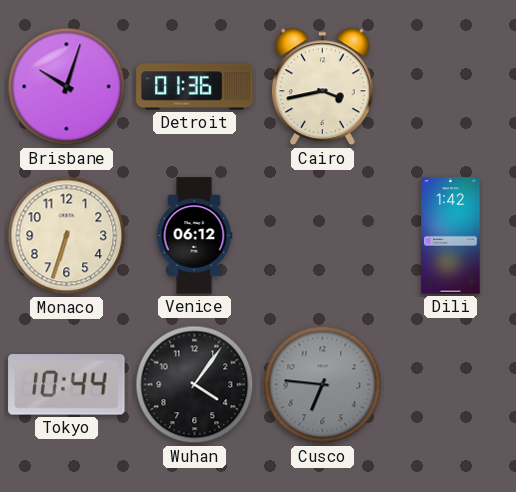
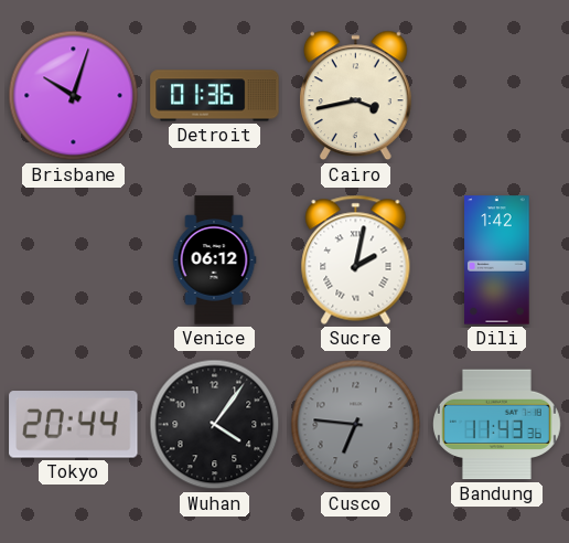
Monaco: 6:33 -> none
Sucre: none -> 2:02
Tokyo: 10:44 -> 20:44
Bandung: none -> 11:43
